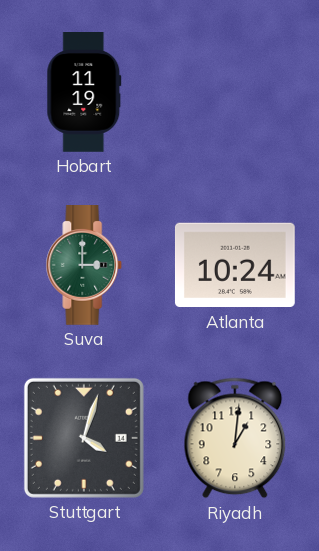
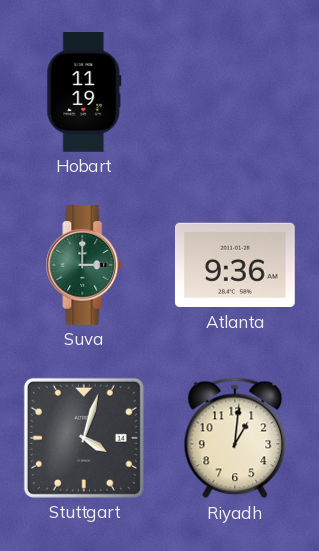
Atlanta: 10:24 -> 9:36
